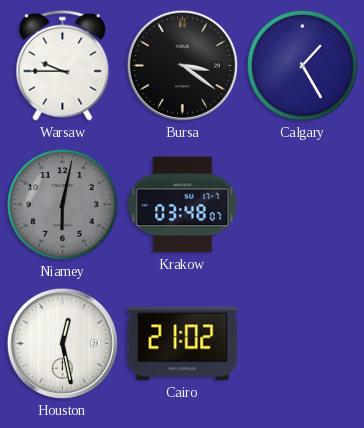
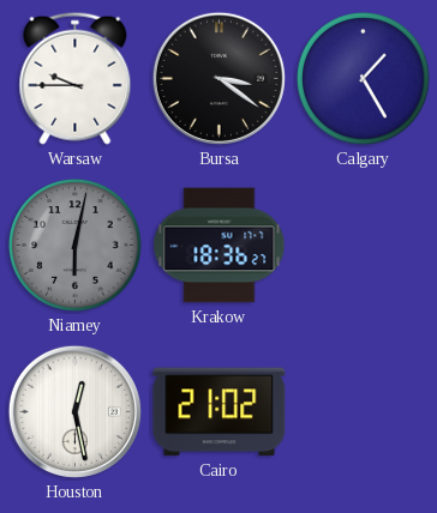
Krakow: 03:48 -> 18:36
